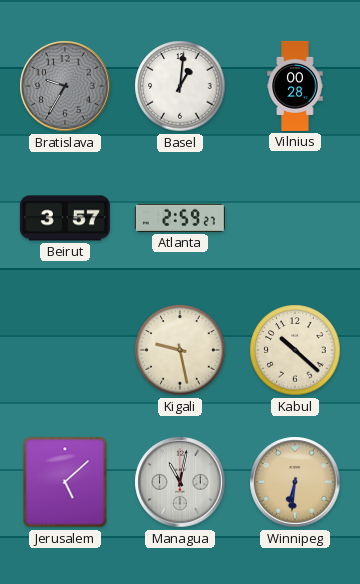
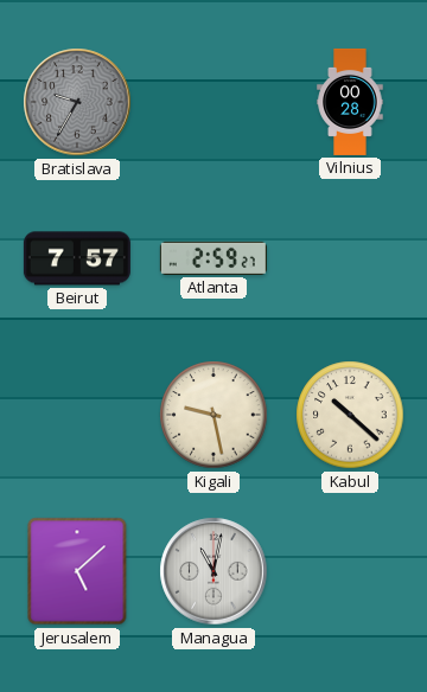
Basel: 1:01 -> none
Beirut: 3:57 -> 7:57
Winnipeg: 6:31 -> none
